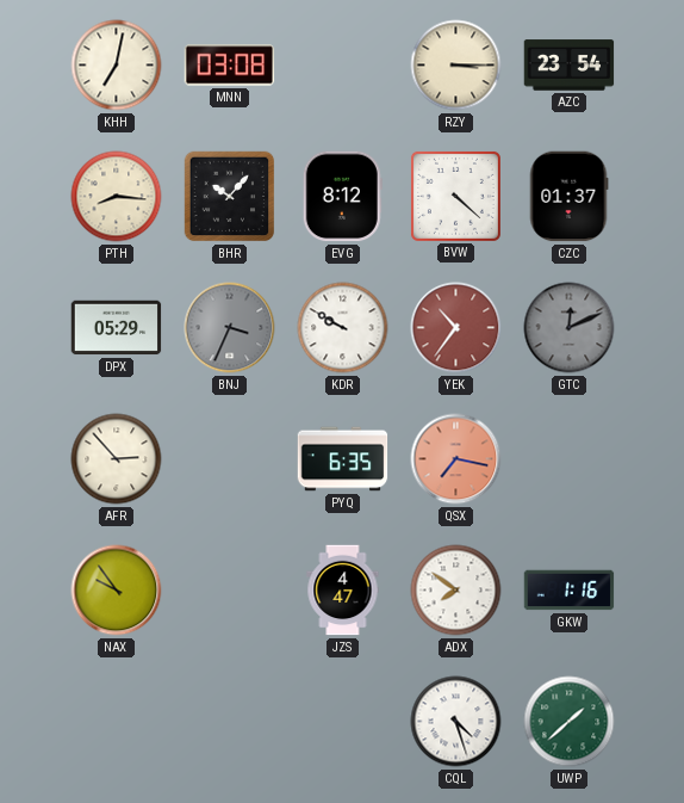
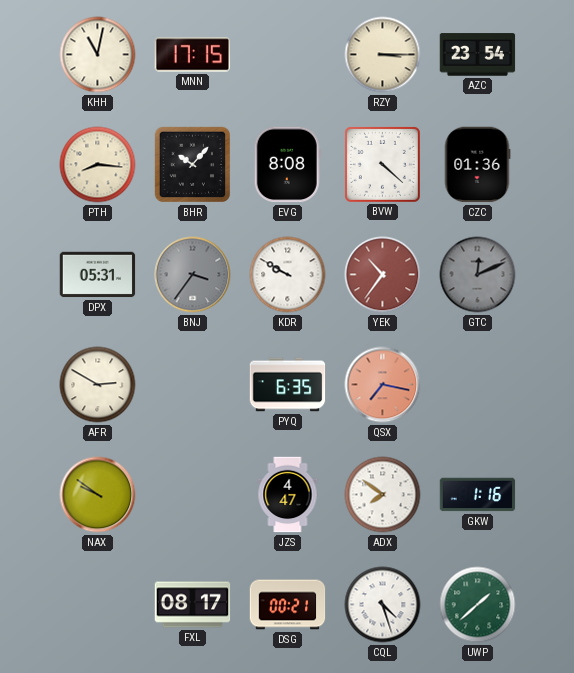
KHH: 7:02 -> 11:02
MNN: 03:08 -> 17:15
EVG: 8:12 -> 8:08
CZC: 01:37 -> 01:36
DPX: 05:29 -> 05:31
BNJ: 3:34 -> 3:36
AFR: 2:53 -> 2:50
NAX: 9:54 -> 9:51
FXL: none -> 08:17
DSG: none -> 00:21
